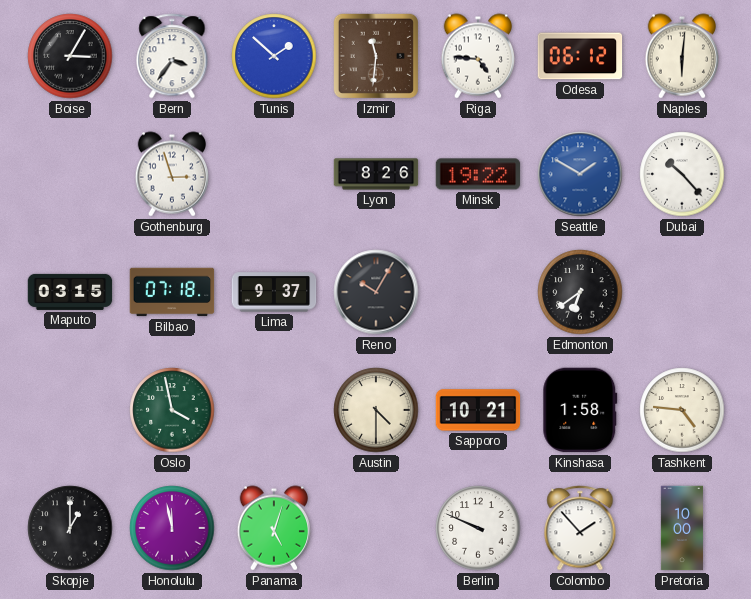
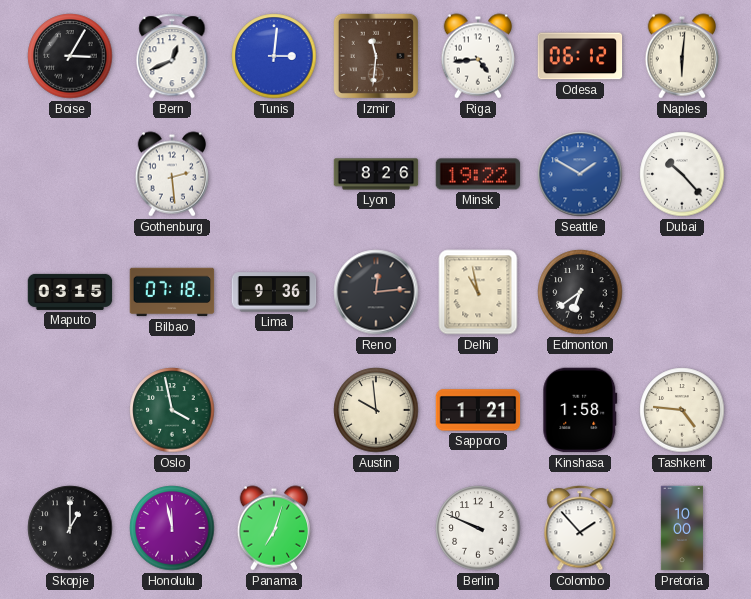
Bern: 3:36 -> 12:41
Tunis: 1:52 -> 3:01
Riga: 4:46 -> 4:44
Gothenburg: 2:57 -> 2:29
Lima: 9:37 -> 9:36
Reno: 10:05 -> 12:14
Delhi: none -> 10:58
Austin: 4:30 -> 9:59
Sapporo: 10:21 -> 1:21
Panama: 5:03 -> 7:03
